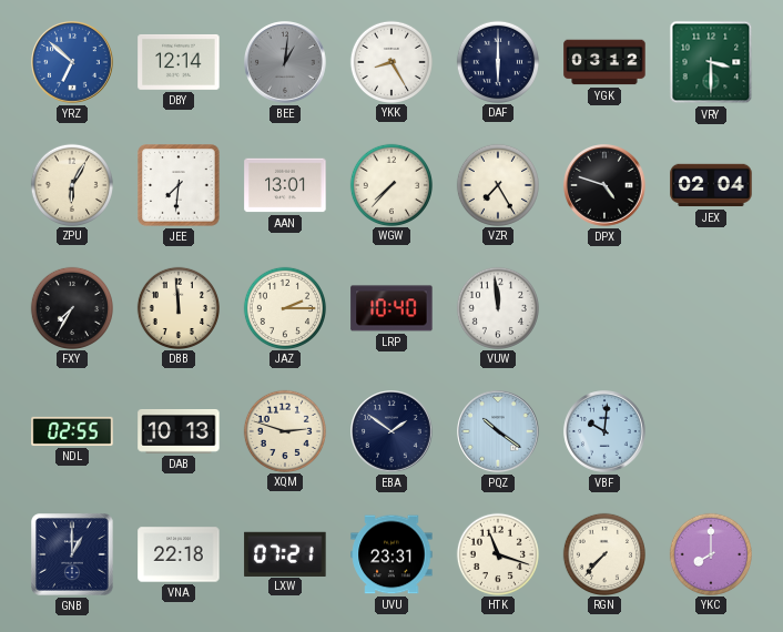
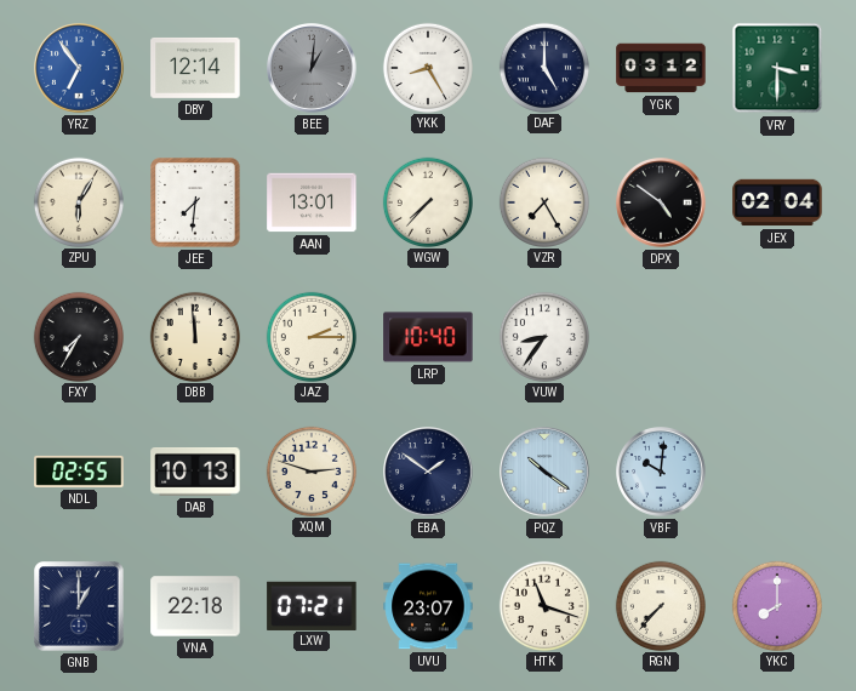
YRZ: 6:52 -> 6:54
DAF: 6:00 -> 5:00
DPX: 4:48 -> 4:51
VUW: 11:59 -> 8:36
UVU: 23:31 -> 23:07
